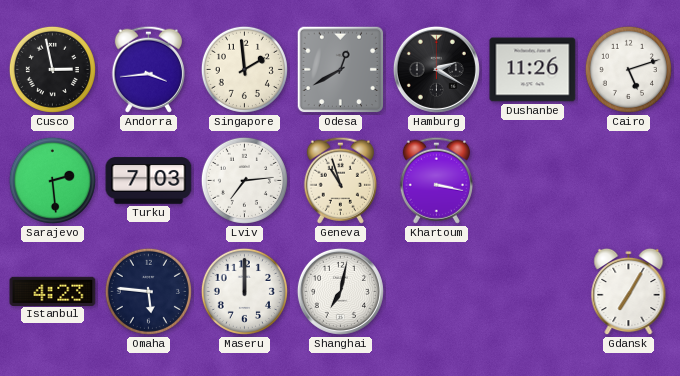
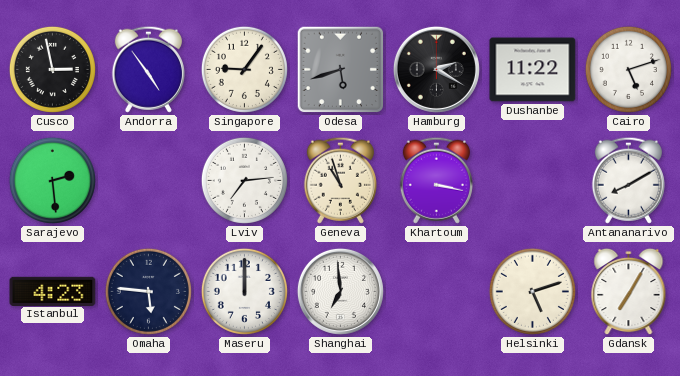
Andorra: 3:44 -> 4:54
Singapore: 1:59 -> 9:06
Odesa: 12:40 -> 5:42
Dushanbe: 11:26 -> 11:22
Turku: 7:03 -> none
Antananarivo: none -> 8:10
Shanghai: 7:02 -> 6:59
Helsinki: none -> 5:12
